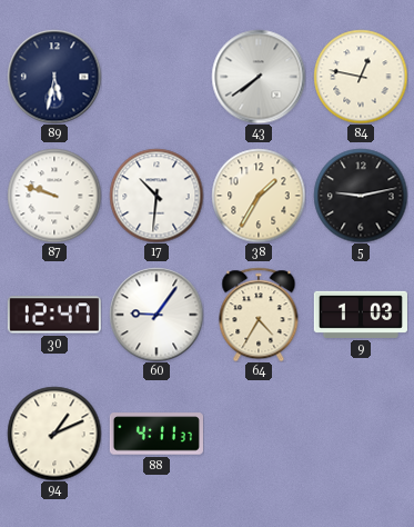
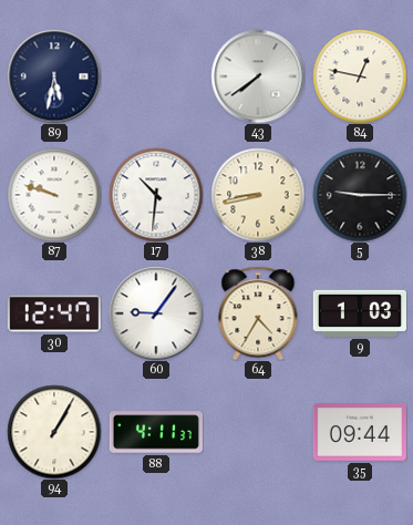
38: 1:35 -> 8:43
5: 9:13 -> 9:15
94: 1:11 -> 1:05
35: none -> 09:44
